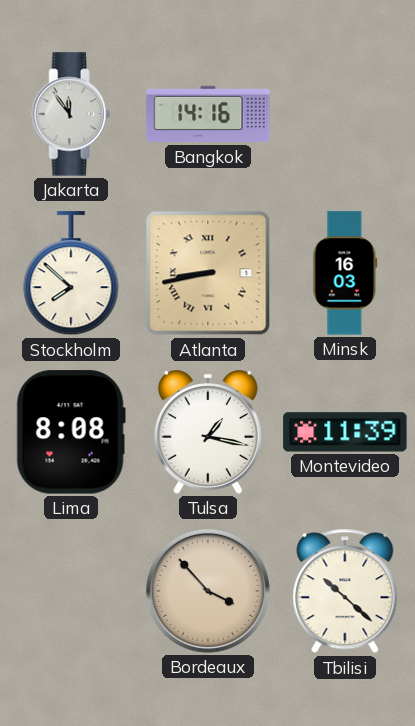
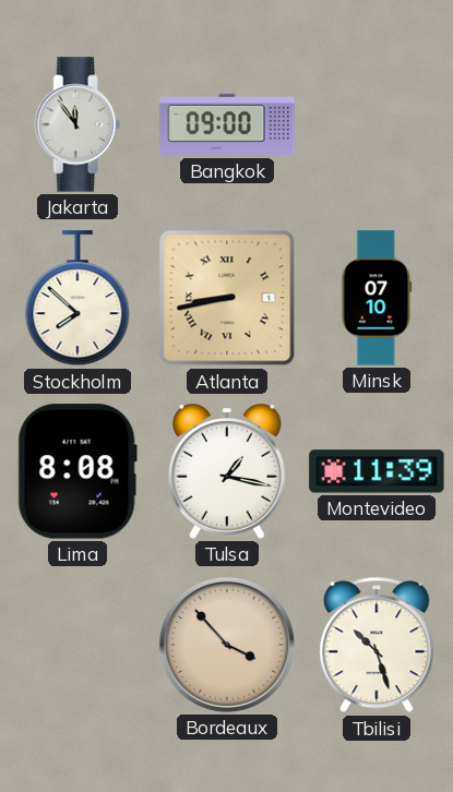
Bangkok: 14:16 -> 09:00
Minsk: 16:03 -> 07:10
Tbilisi: 10:22 -> 10:27
